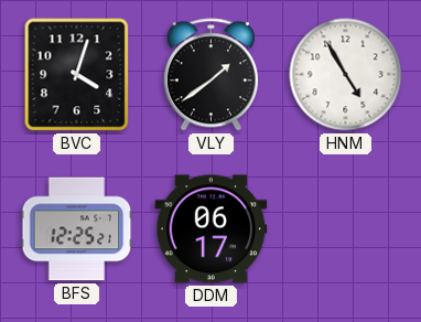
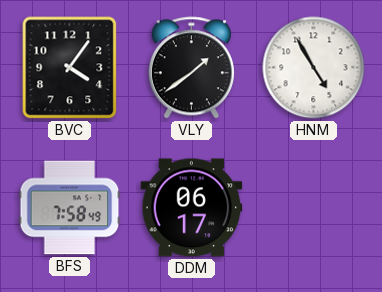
BVC: 4:03 -> 4:06
BFS: 12:25 -> 7:58
